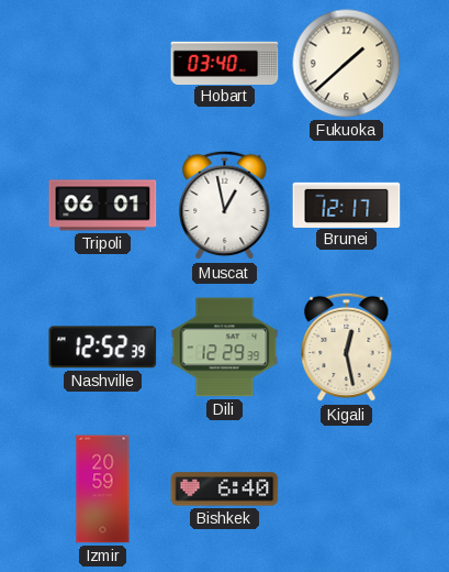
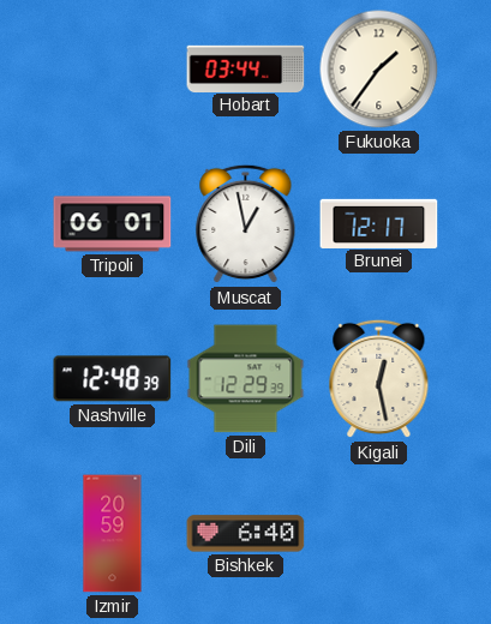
Hobart: 03:40 -> 03:44
Fukuoka: 1:38 -> 1:36
Nashville: 12:52 -> 12:48
